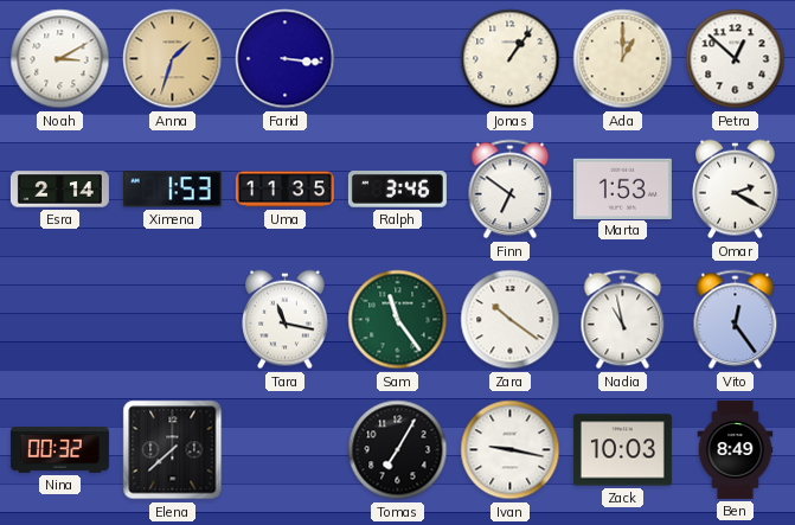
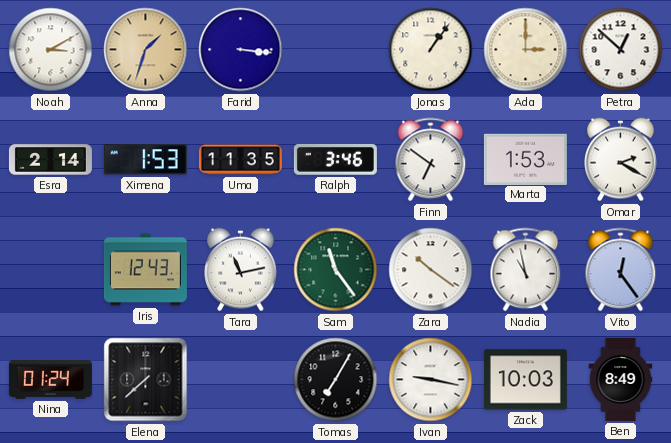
Ada: 1:00 -> 3:00
Iris: none -> 12:43
Tara: 11:17 -> 11:13
Nina: 00:32 -> 01:24
